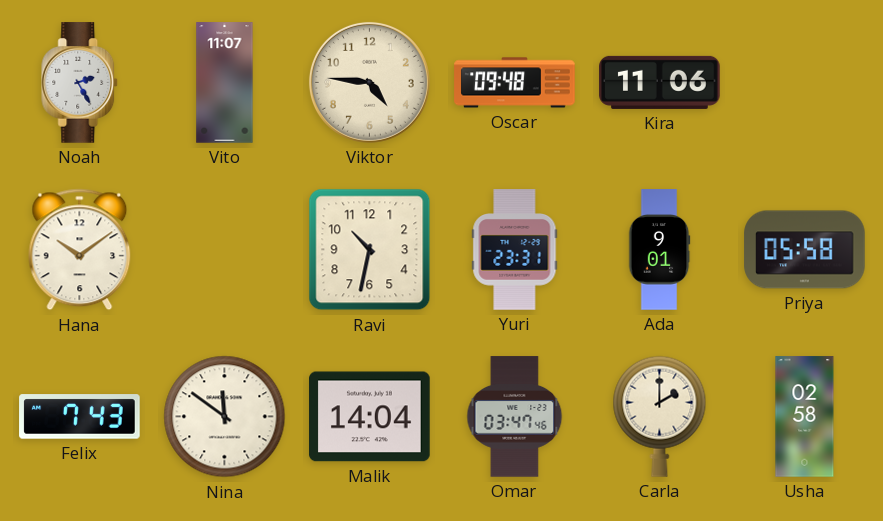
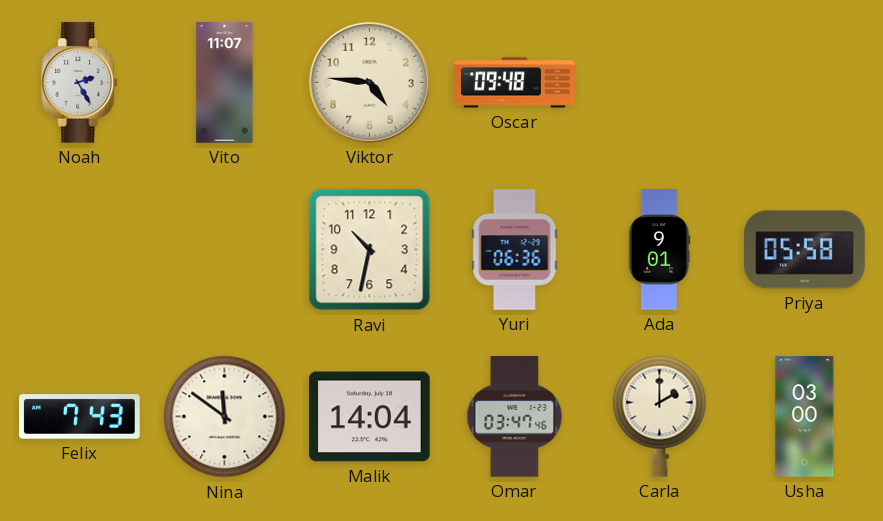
Kira: 11:06 -> none
Hana: 10:09 -> none
Yuri: 23:31 -> 06:36
Usha: 02:58 -> 03:00
